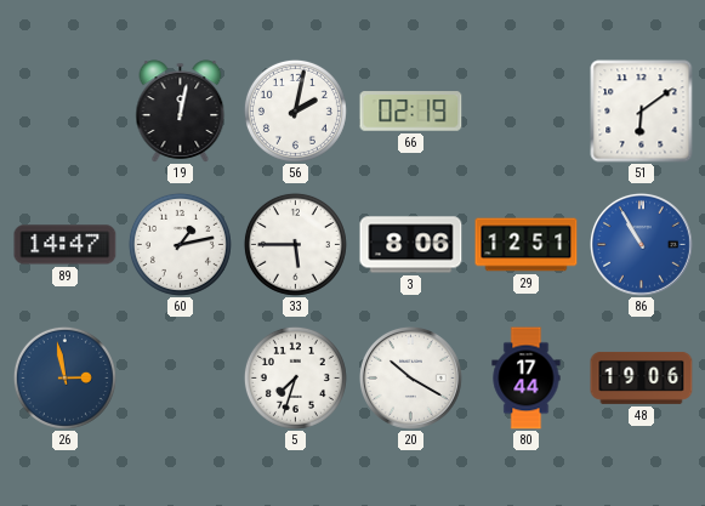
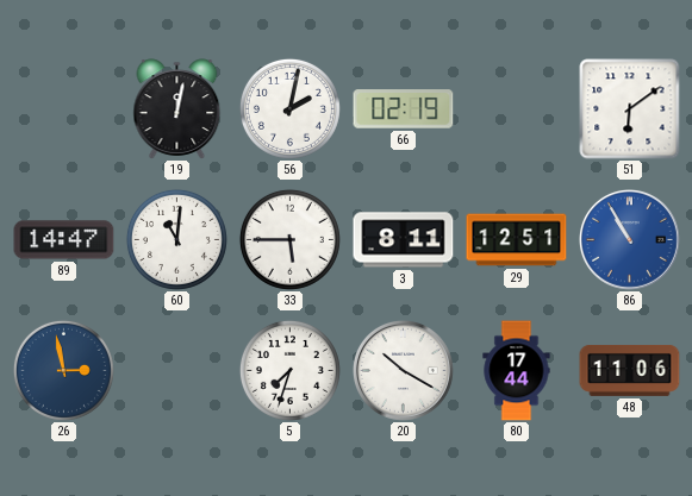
60: 1:13 -> 11:01
3: 8:06 -> 8:11
48: 19:06 -> 11:06
